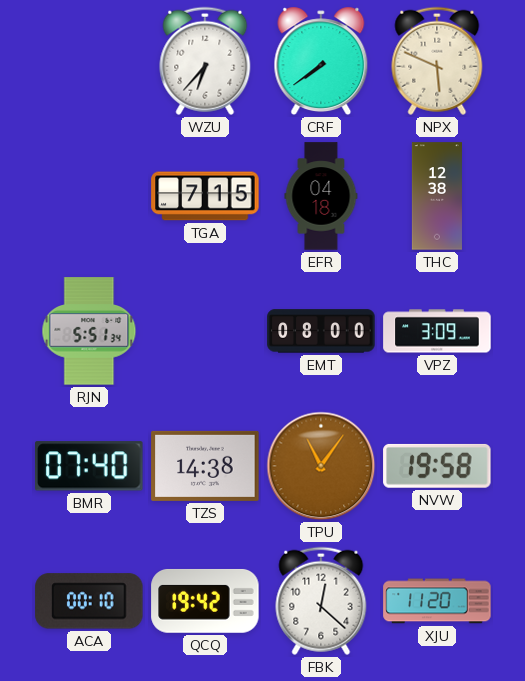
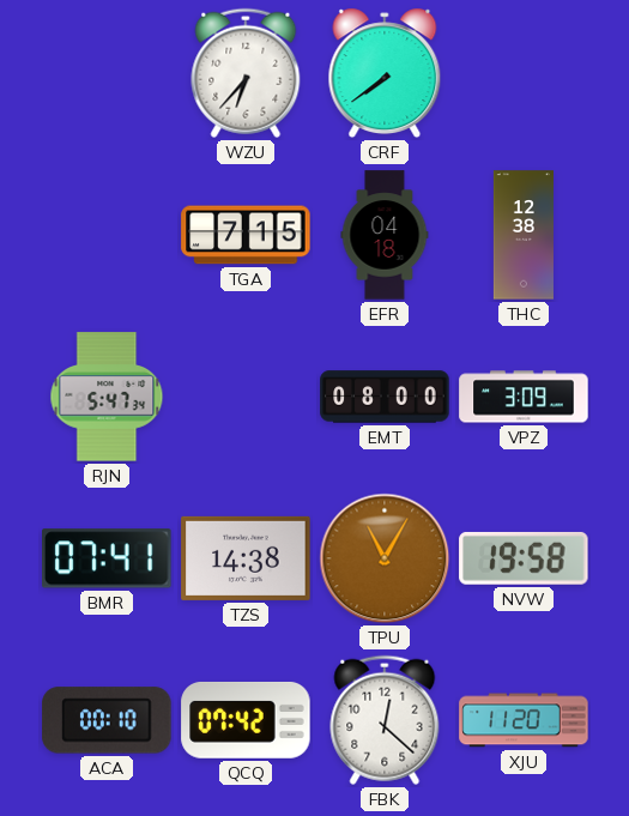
NPX: 5:49 -> none
RJN: 5:51 -> 5:47
BMR: 07:40 -> 07:41
TPU: 11:06 -> 11:05
QCQ: 19:42 -> 07:42
